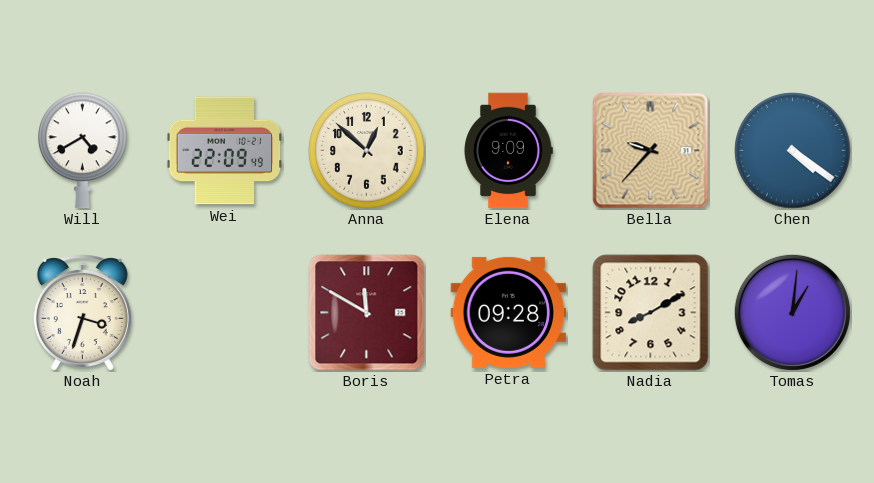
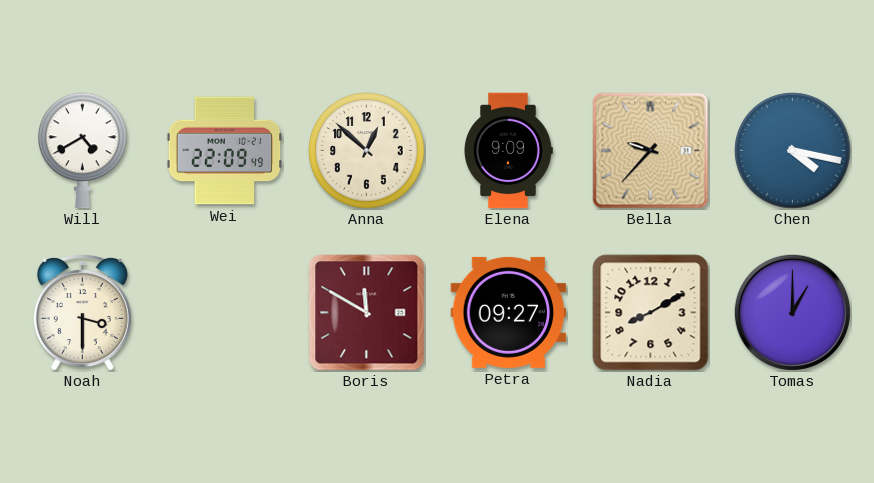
Chen: 4:21 -> 4:17
Noah: 3:33 -> 3:30
Petra: 09:28 -> 09:27
Tomas: 1:01 -> 1:00
